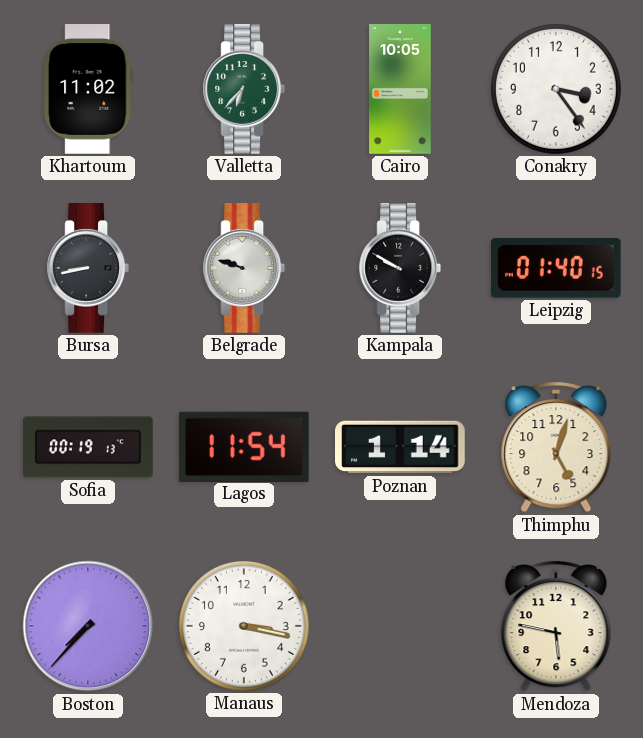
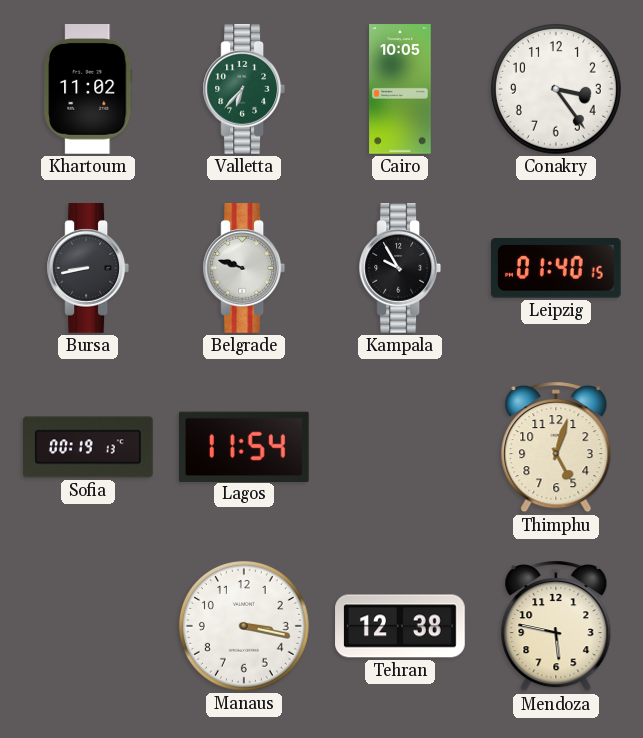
Kampala: 9:50 -> 9:55
Poznan: 1:14 -> none
Boston: 7:37 -> none
Tehran: none -> 12:38
